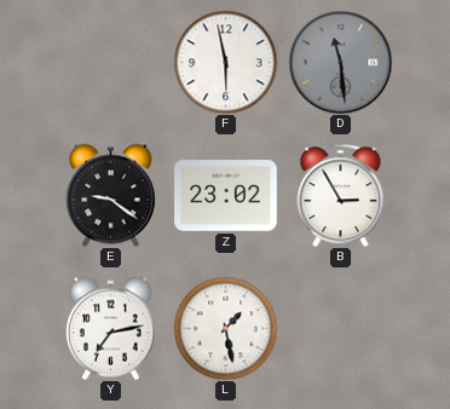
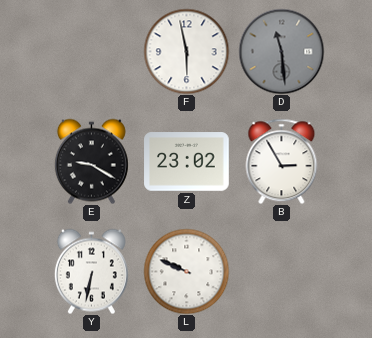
E: 9:21 -> 9:20
Y: 7:13 -> 6:32
L: 1:28 -> 9:49
